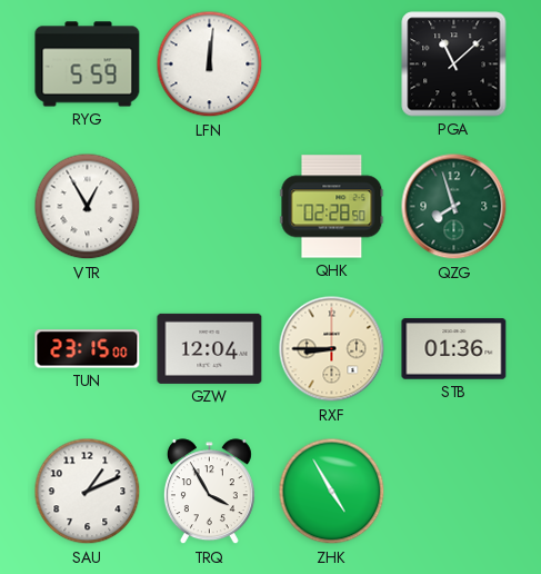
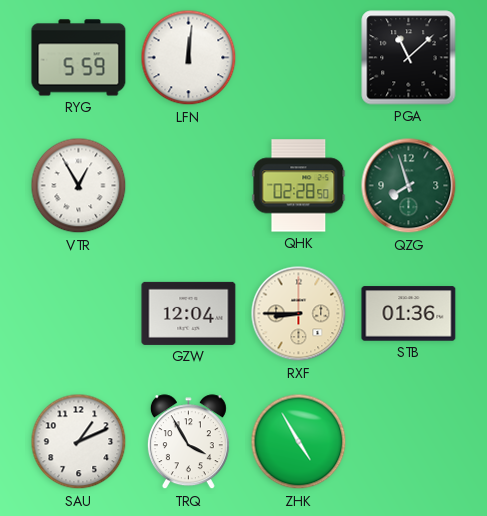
TUN: 23:15 -> none
